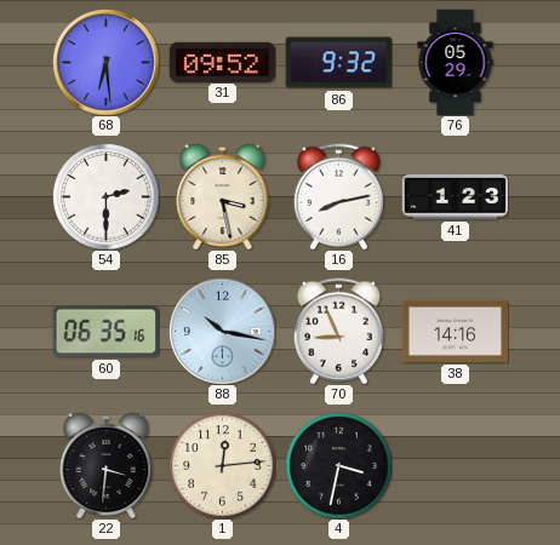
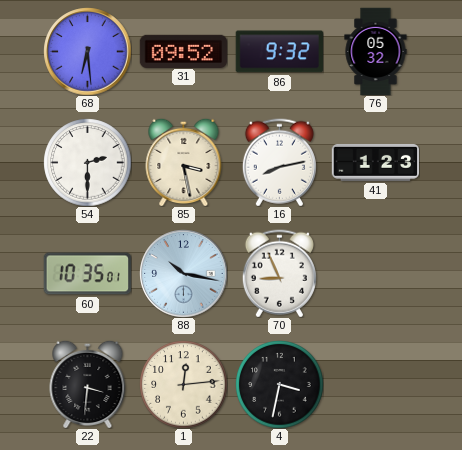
76: 05:29 -> 05:32
60: 06:35 -> 10:35
38: 14:16 -> none
